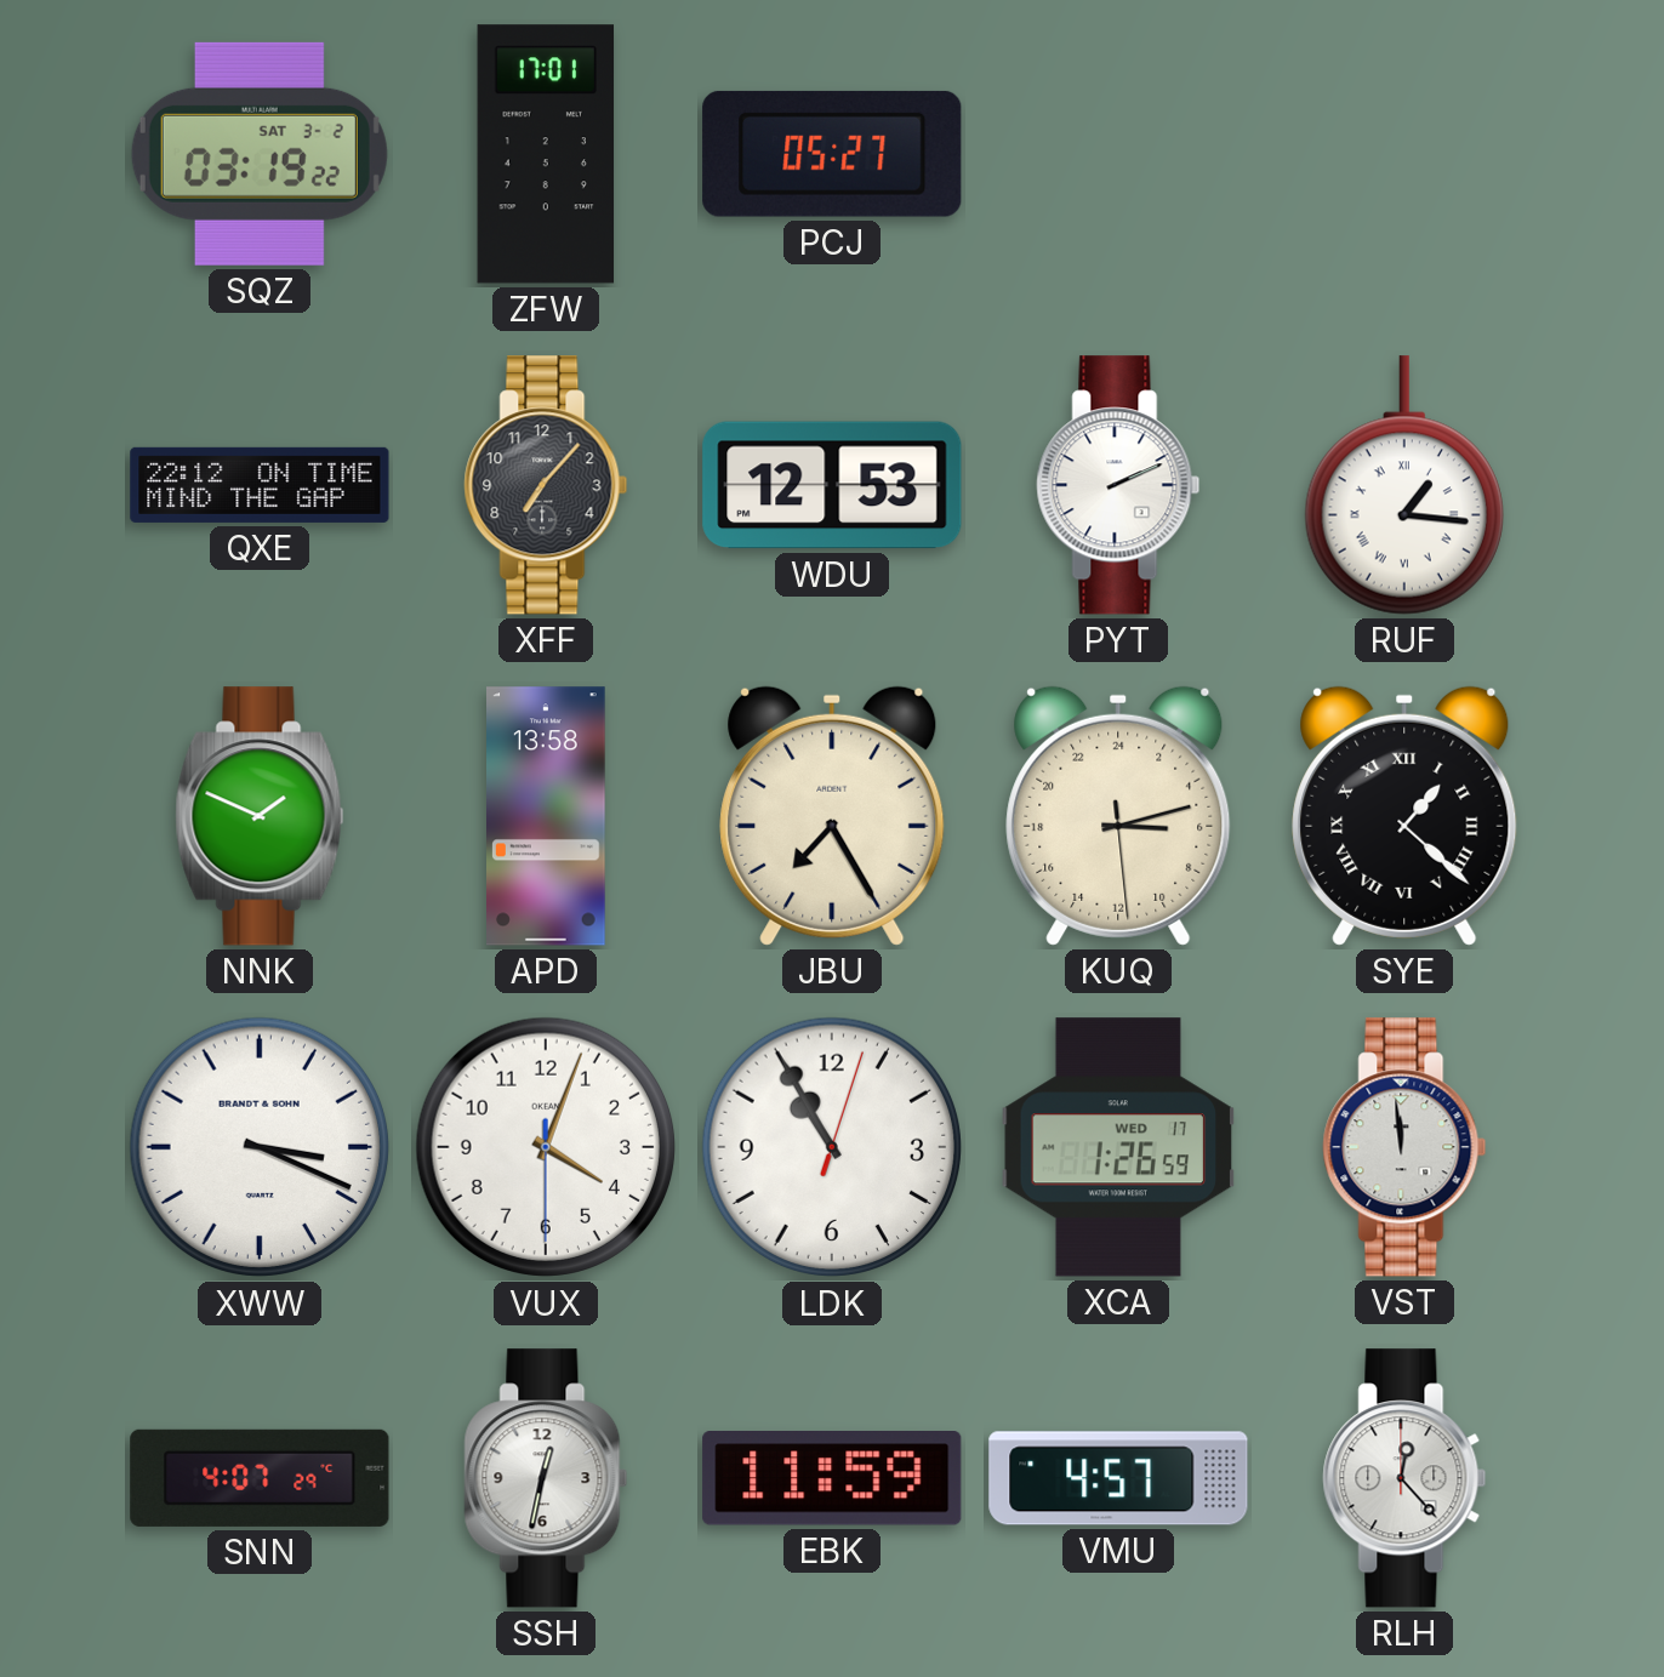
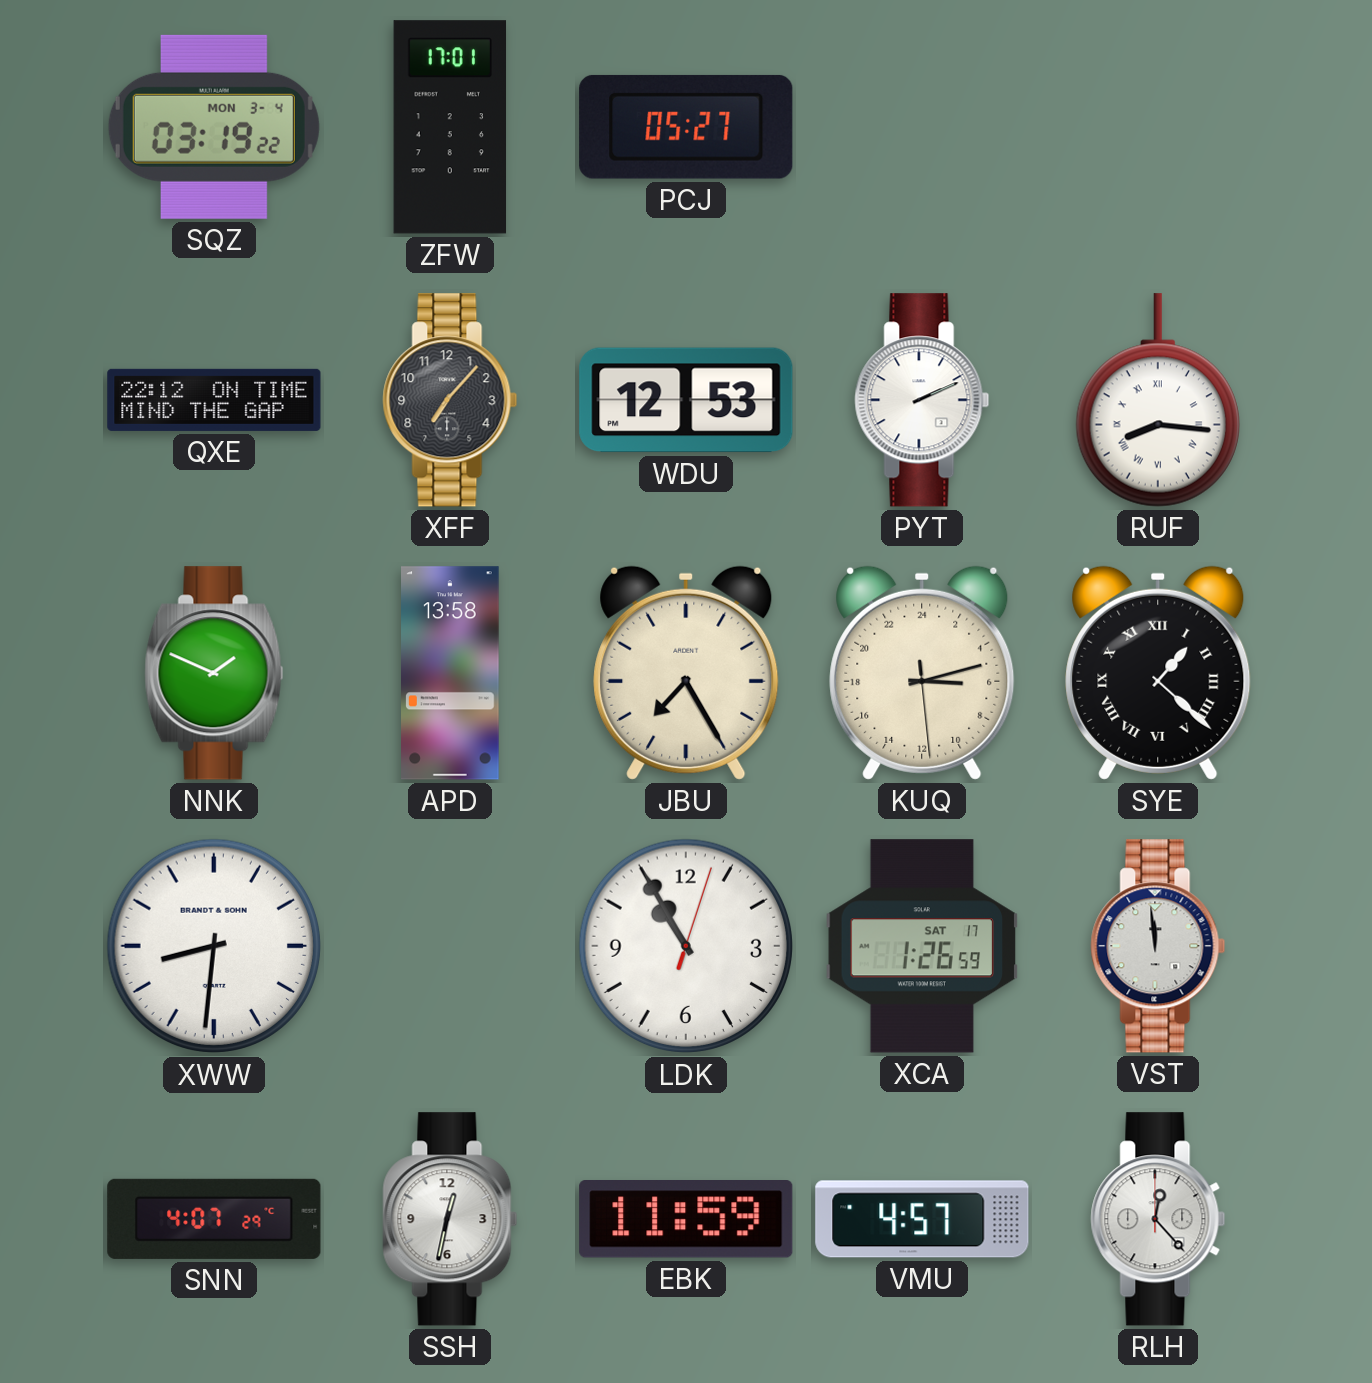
SQZ date: SAT 3-2 -> MON 3-4
RUF: 1:16 -> 8:16
XWW: 3:19 -> 8:31
VUX: 4:03 -> none
XCA date: WED 17 -> SAT 17
